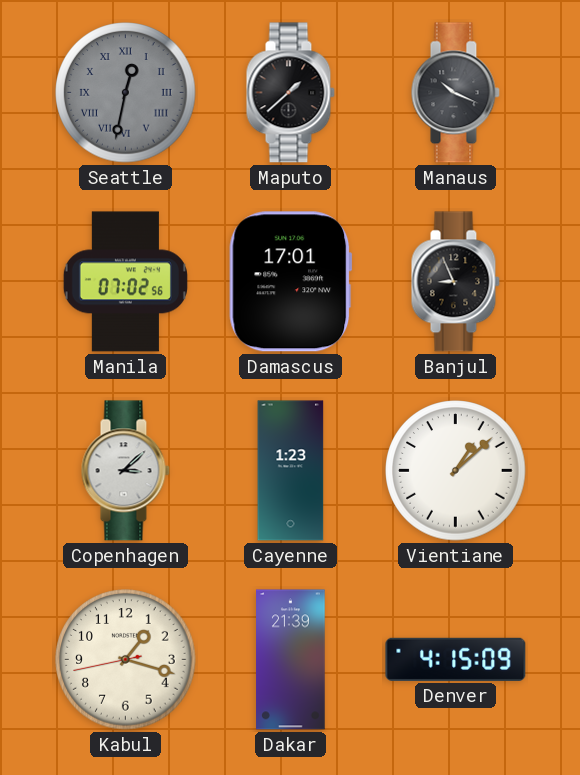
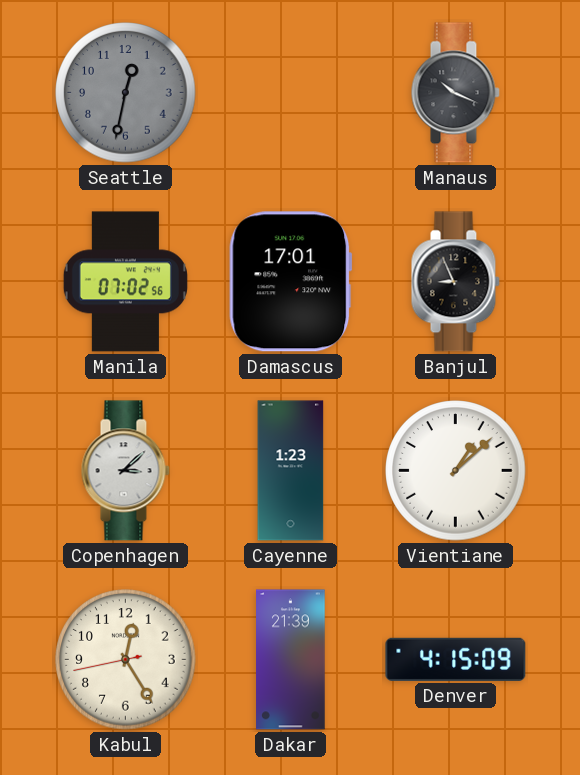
Seattle numerals: Roman -> Arabic
Maputo: 1:38 -> none
Kabul: 1:17 -> 12:24
